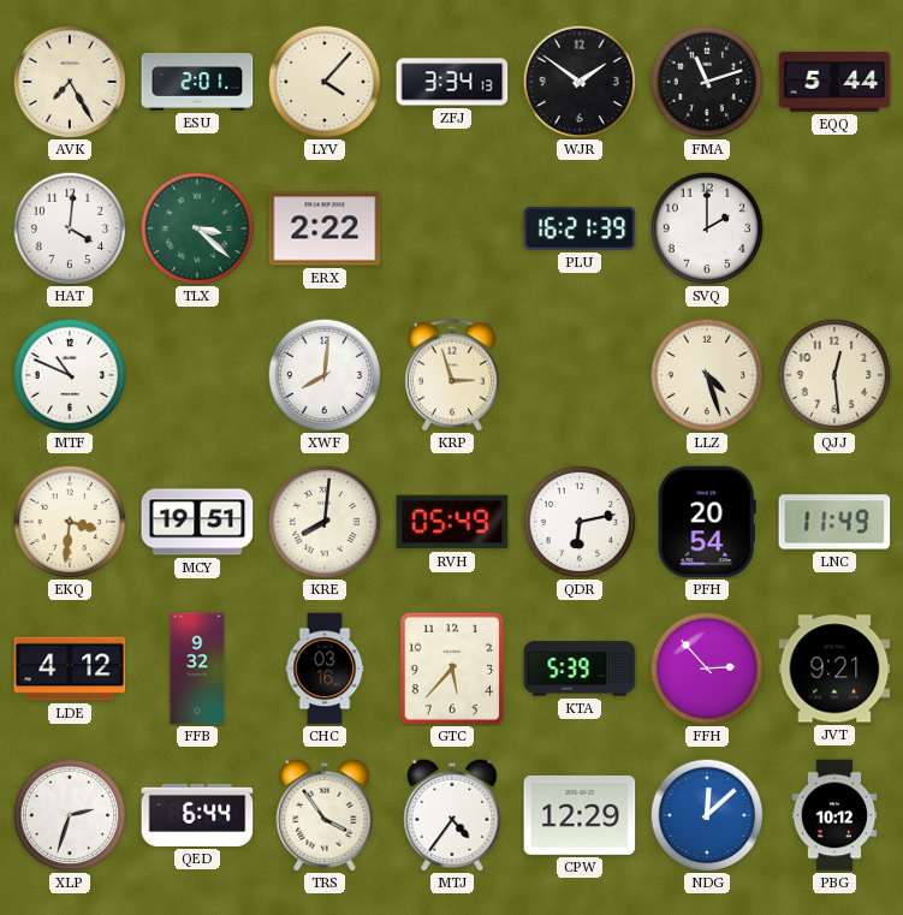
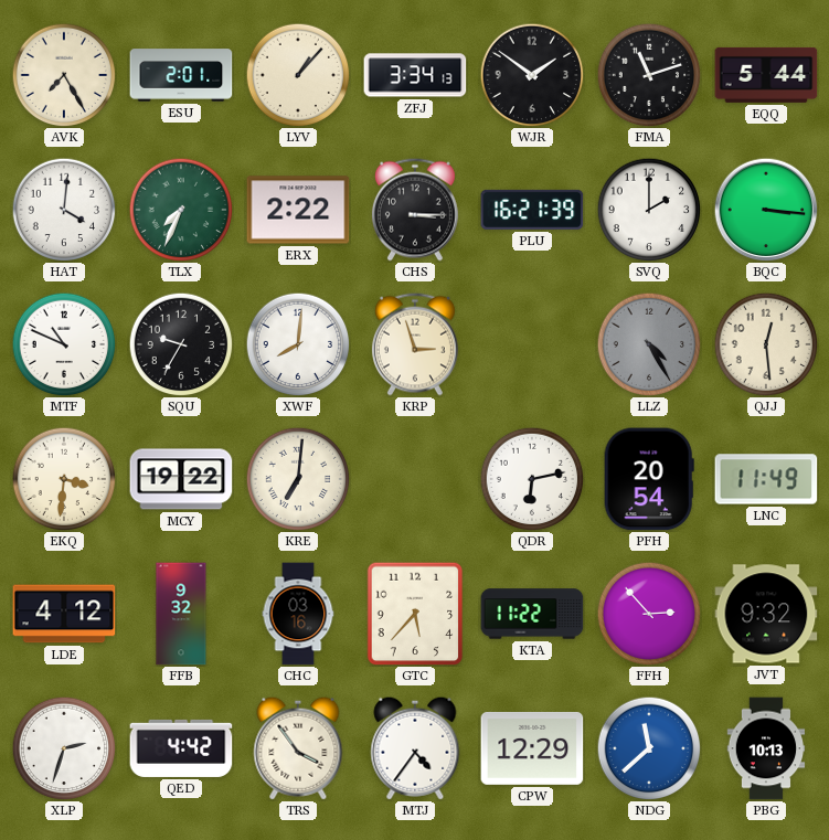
LYV: 4:07 -> 1:07
TLX: 3:22 -> 7:34
CHS: none -> 3:15
BQC: none -> 3:16
SQU: none -> 9:35
LLZ: 4:27 -> 4:25
LLZ dial: cream -> grey
MCY: 19:51 -> 19:22
KRE: 8:01 -> 7:01
RVH: 05:49 -> none
KTA: 5:39 -> 11:22
JVT: 9:21 -> 9:32
QED: 6:44 -> 4:42
NDG: 12:08 -> 11:38
PBG: 10:12 -> 10:13
